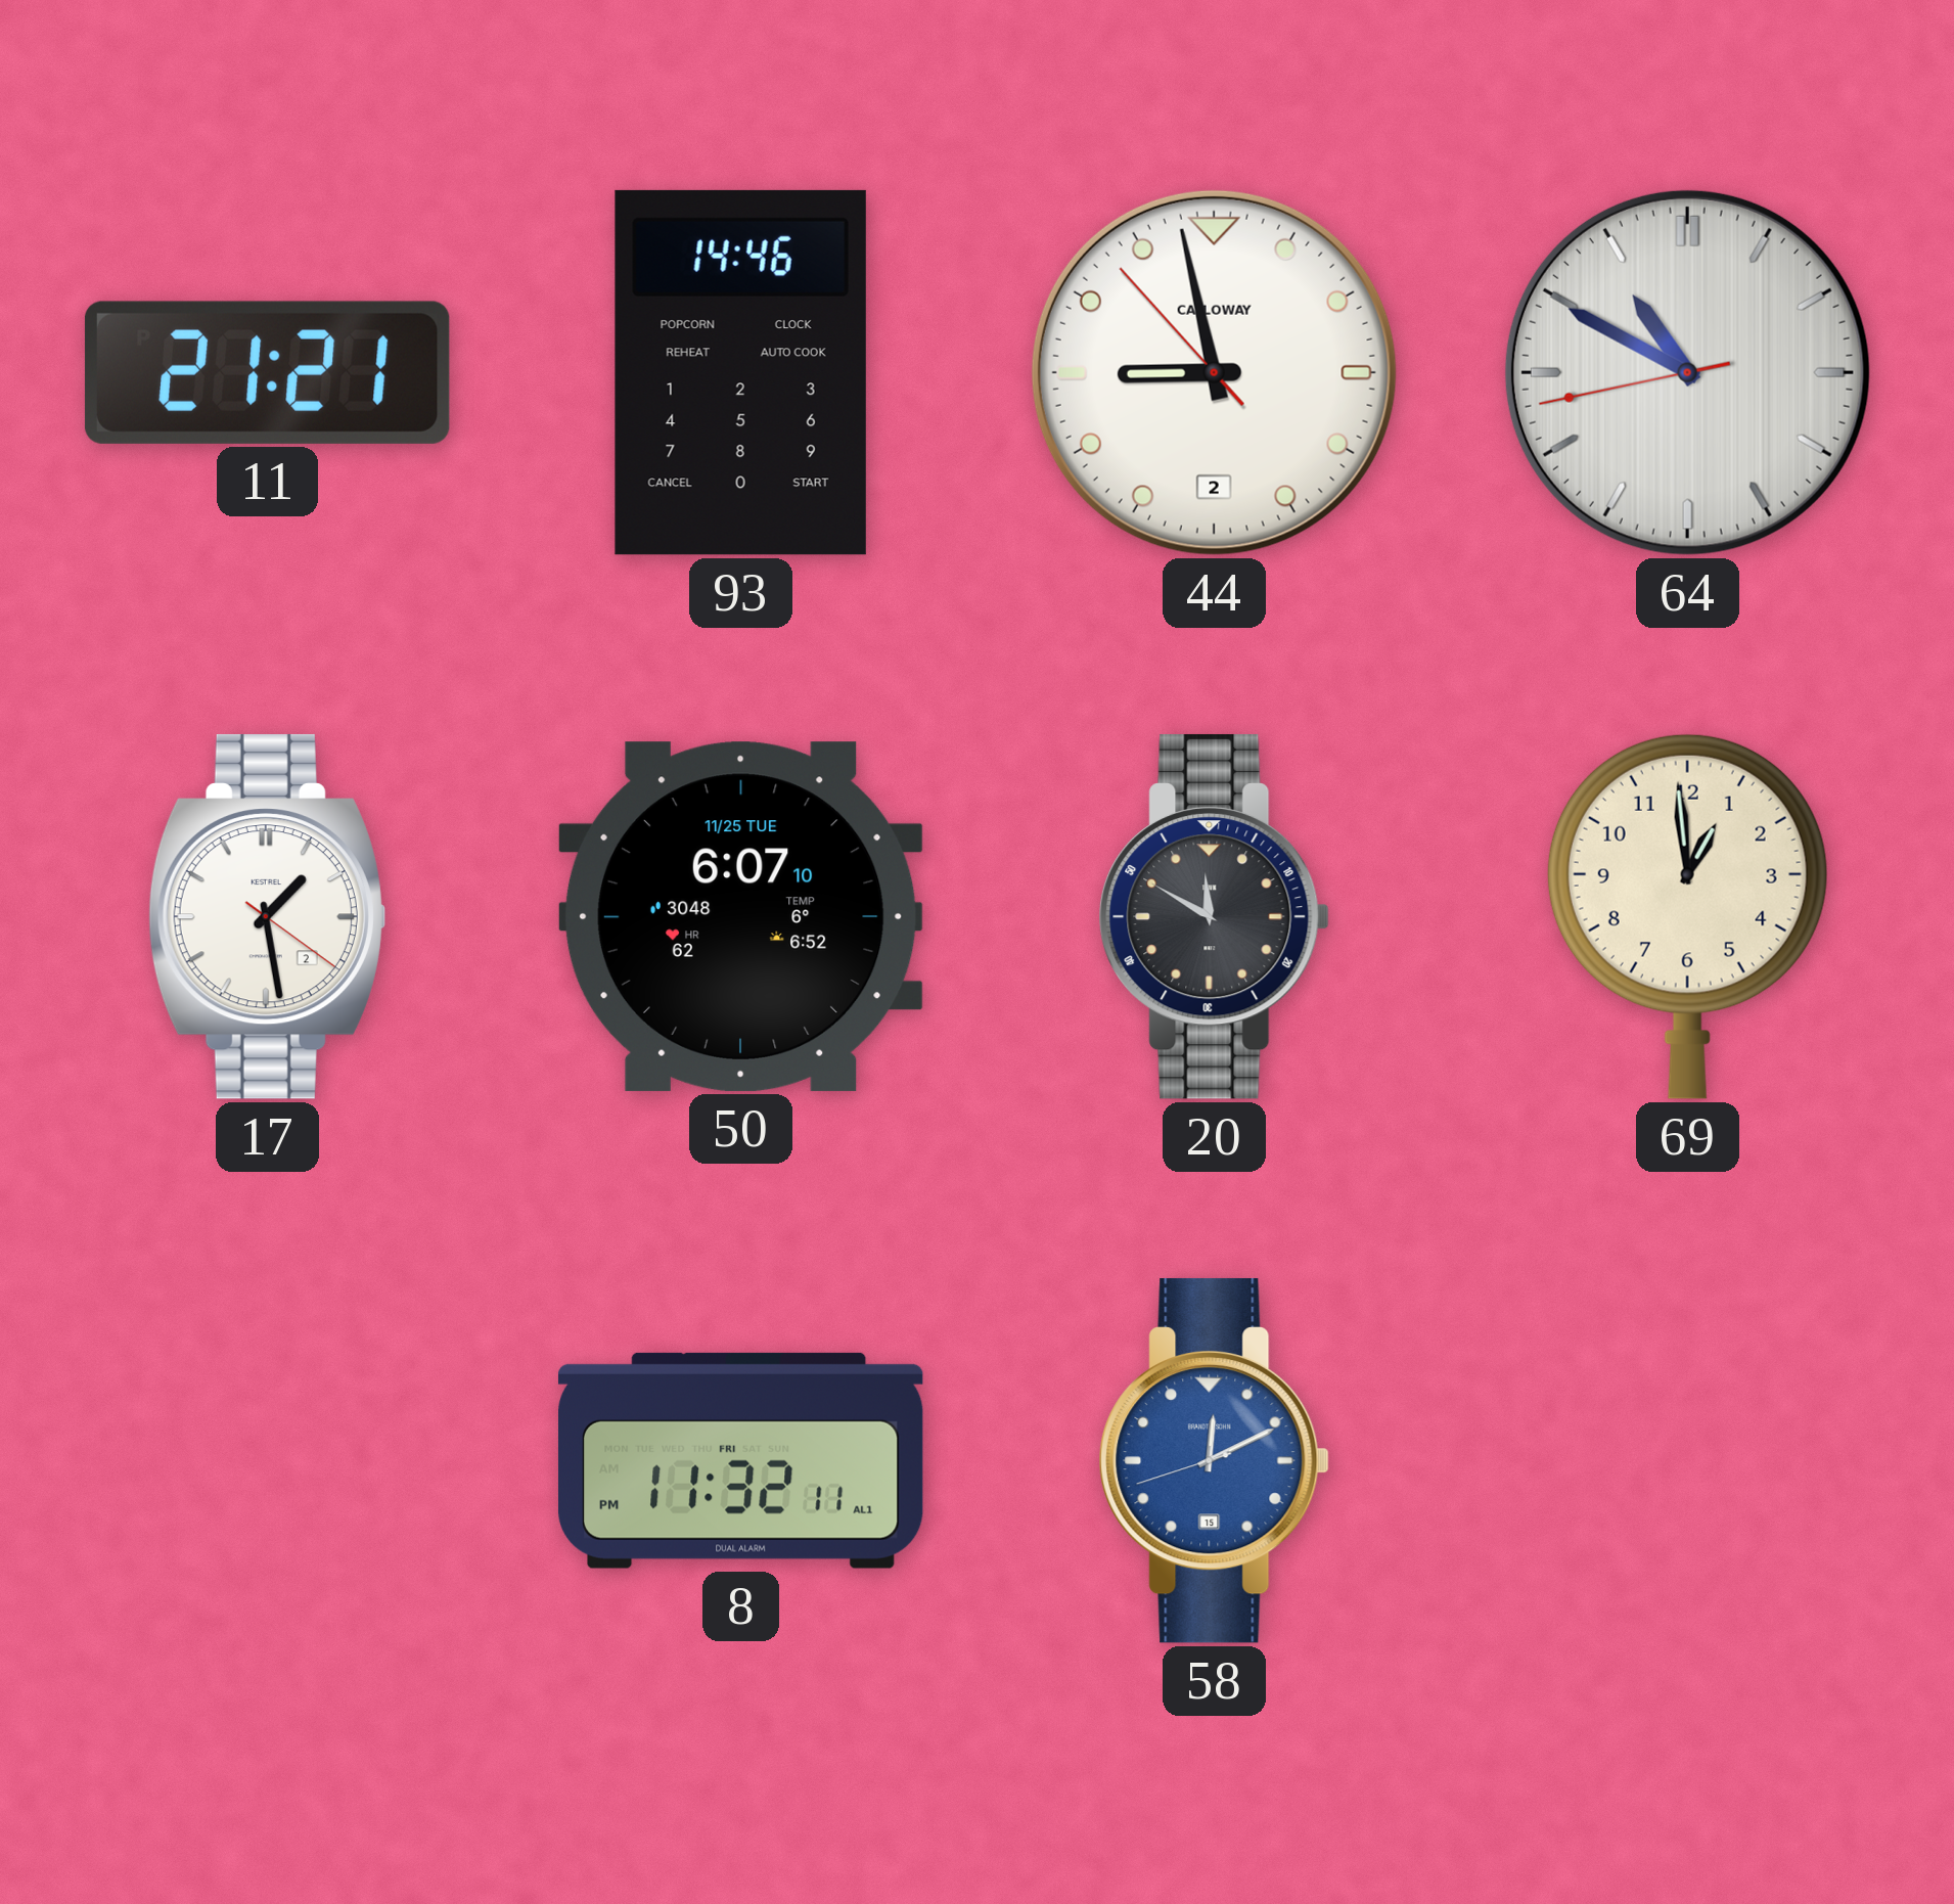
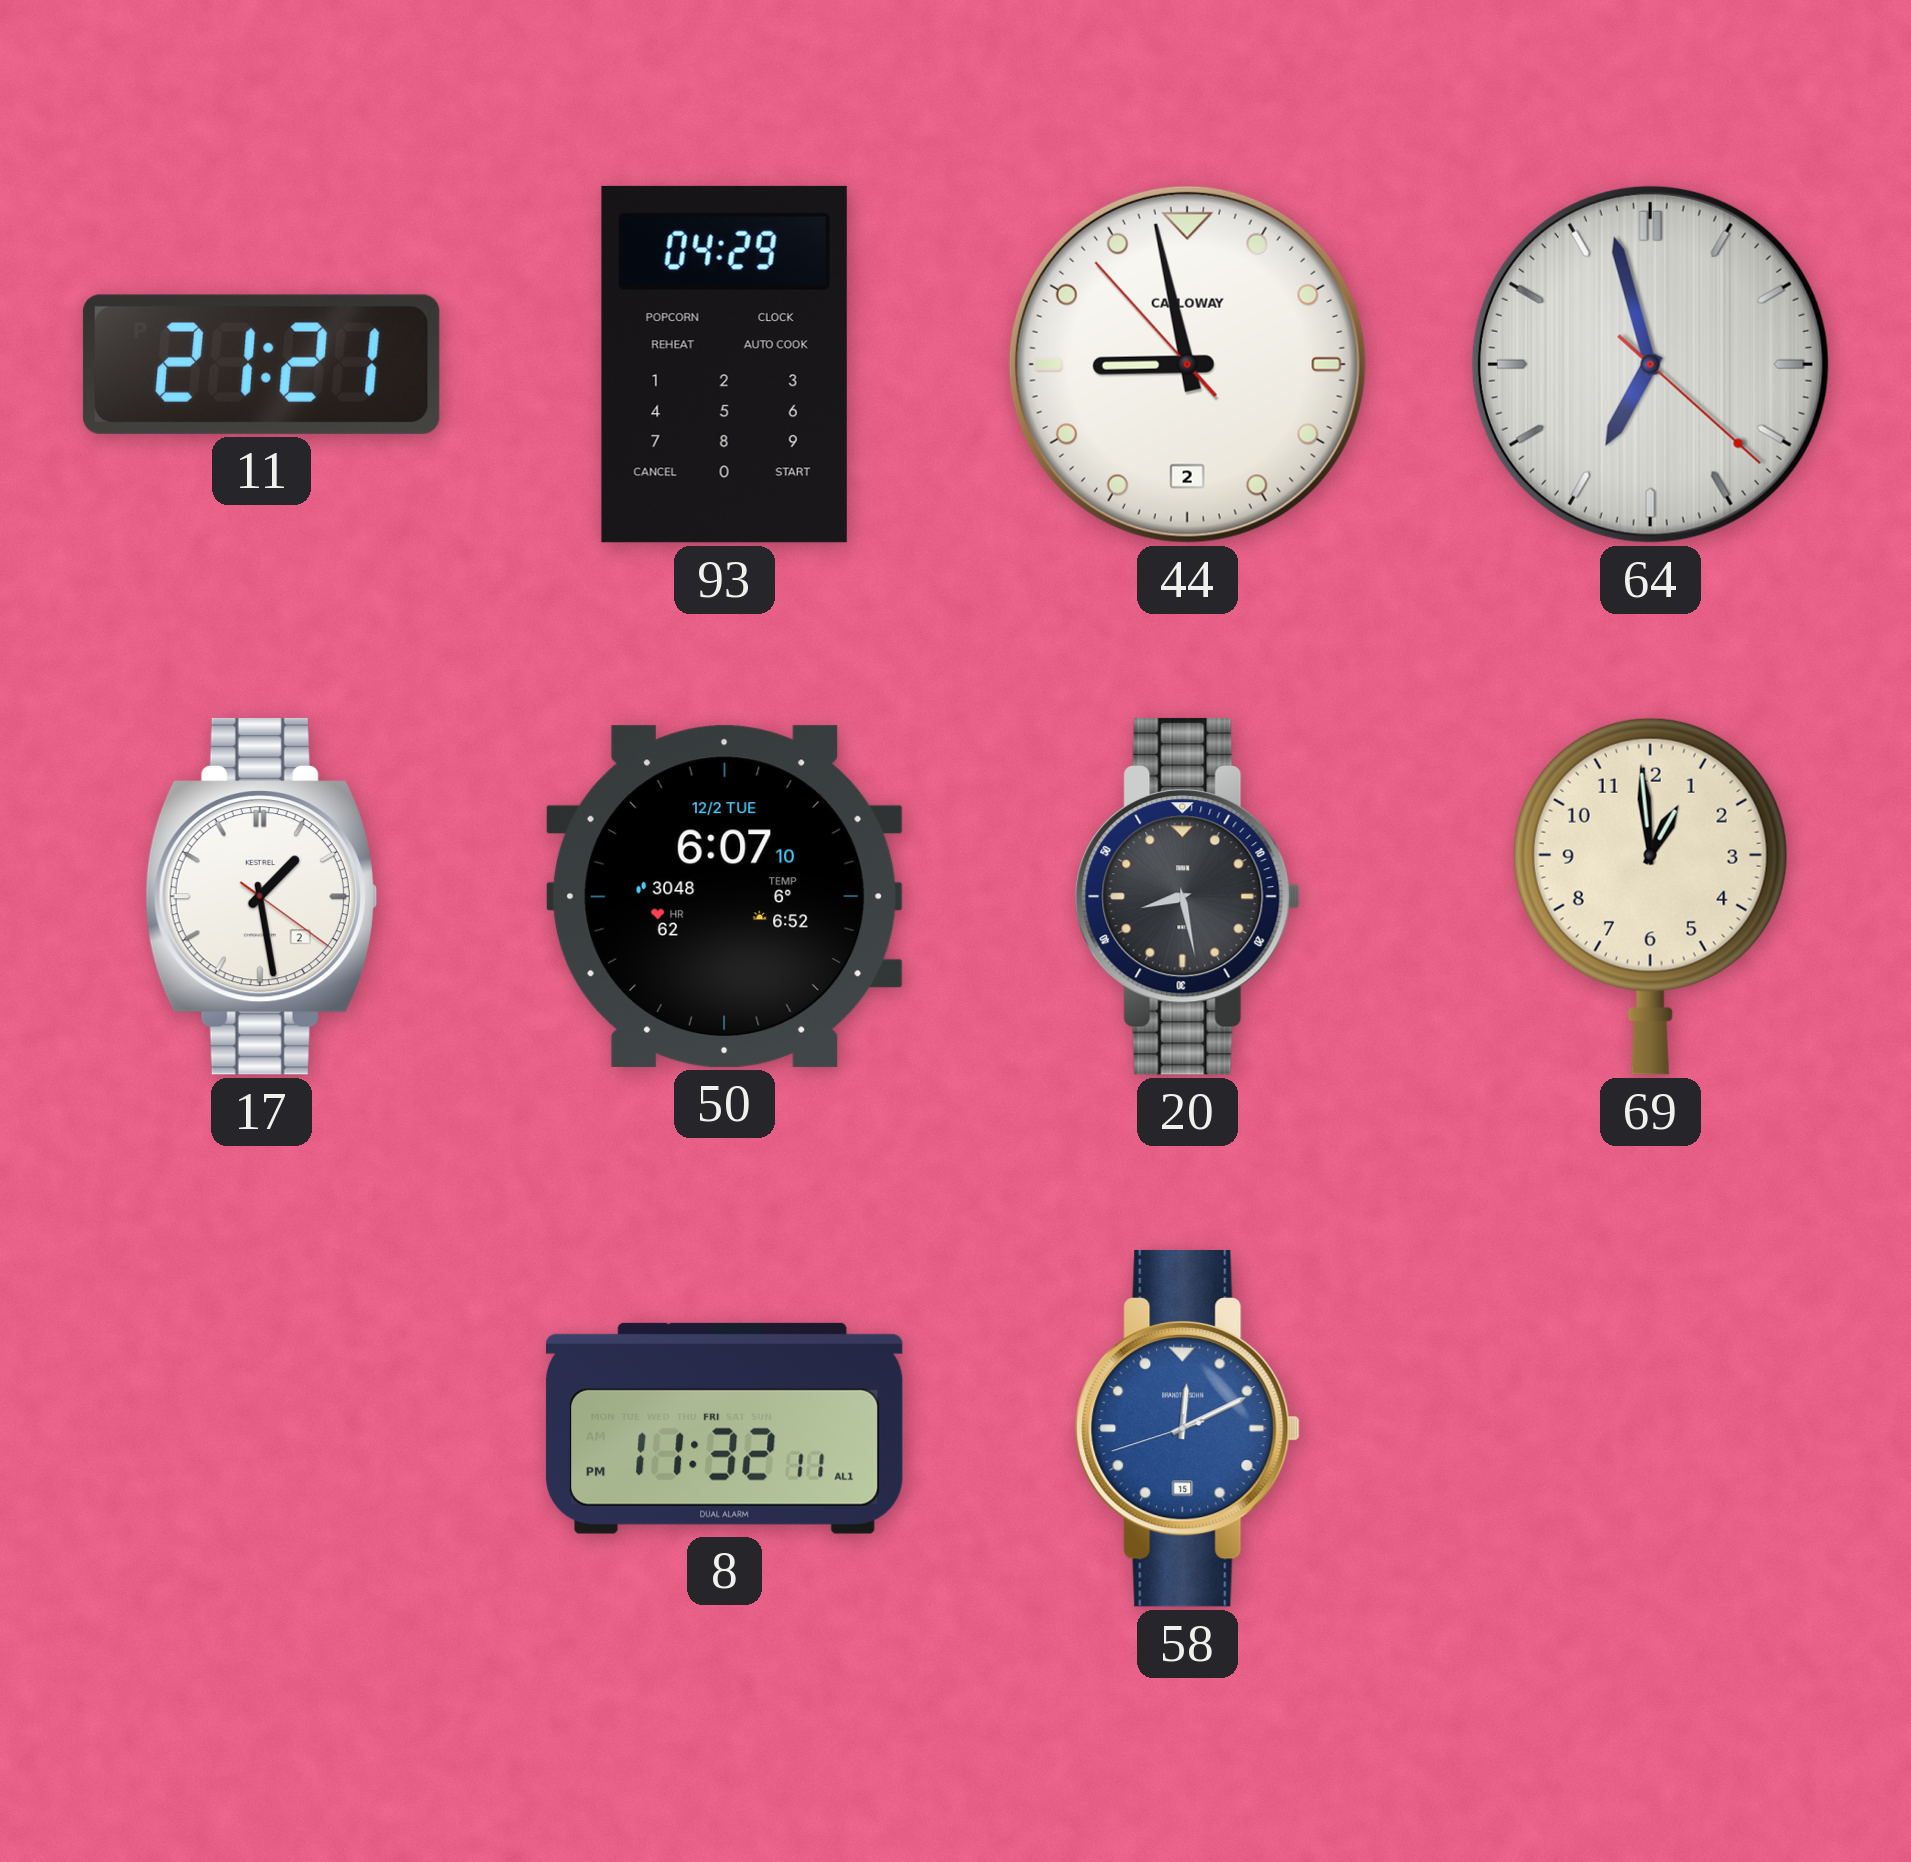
93: 14:46 -> 04:29
64: 10:49 -> 6:57
50 date: 11/25 TUE -> 12/2 TUE
20: 11:50 -> 8:28
